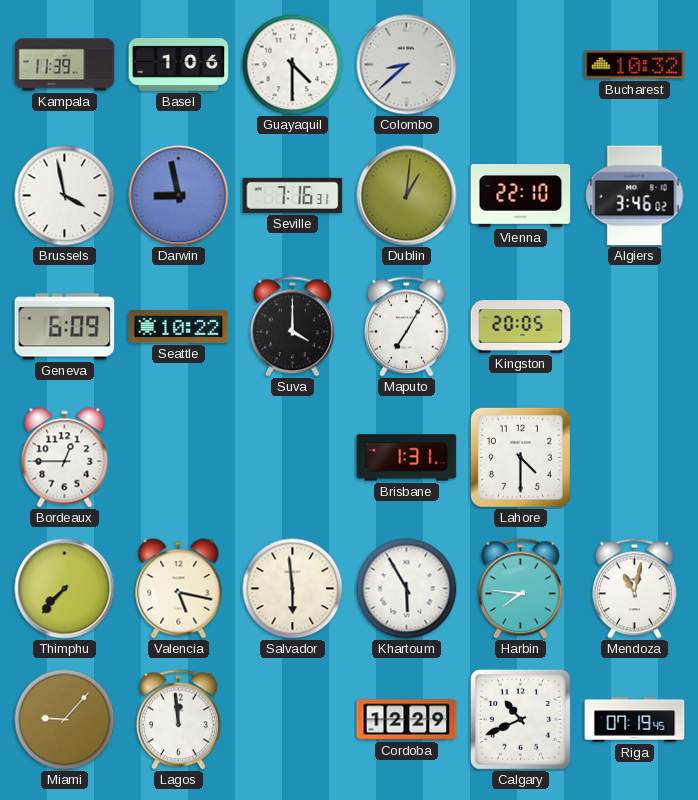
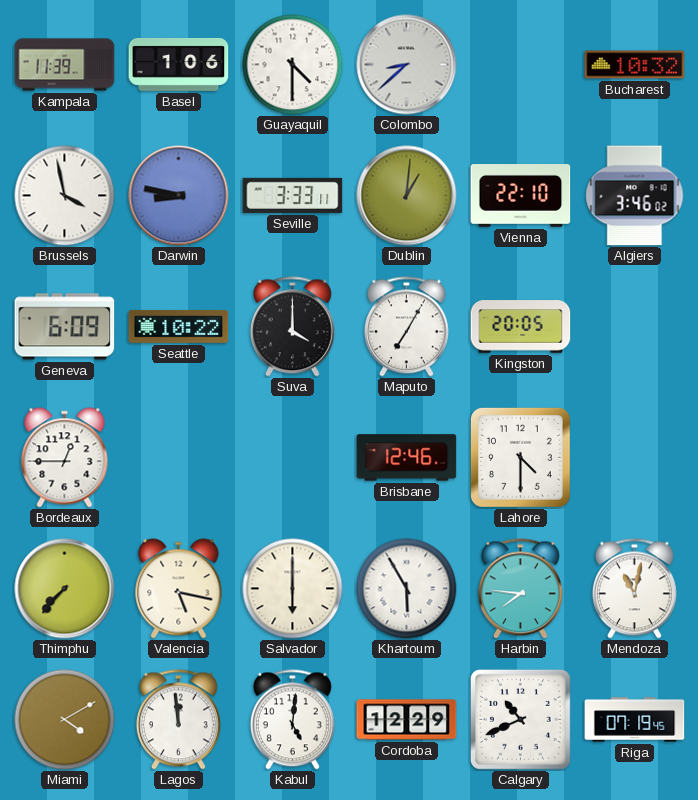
Darwin: 8:58 -> 8:47
Seville: 7:16 -> 3:33
Brisbane: 1:31 -> 12:46
Salvador: 5:59 -> 6:00
Miami: 9:07 -> 4:10
Kabul: none -> 5:01
